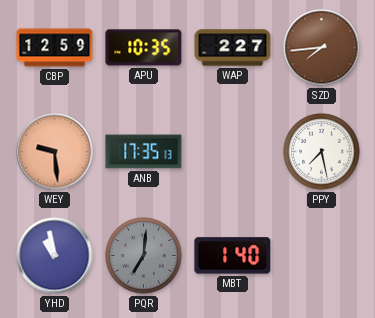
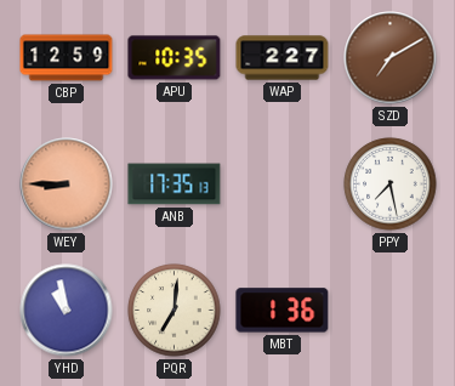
SZD: 7:44 -> 7:10
WEY: 9:29 -> 8:45
PQR dial: grey -> cream
MBT: 1:40 -> 1:36
